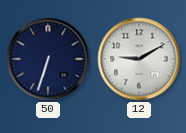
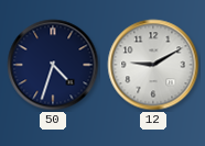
50: 6:33 -> 4:33
